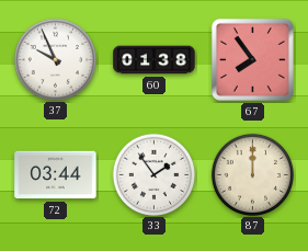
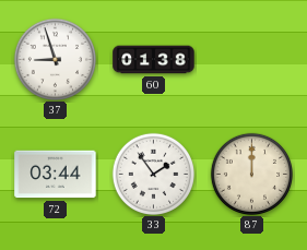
37: 9:56 -> 8:57
67: 7:54 -> none
